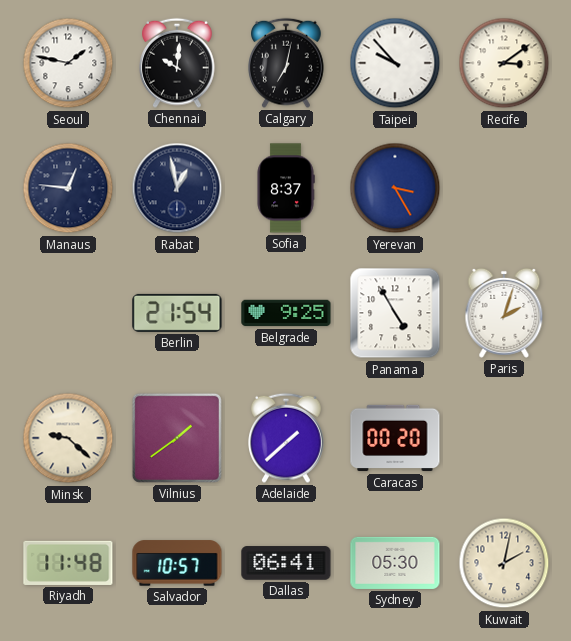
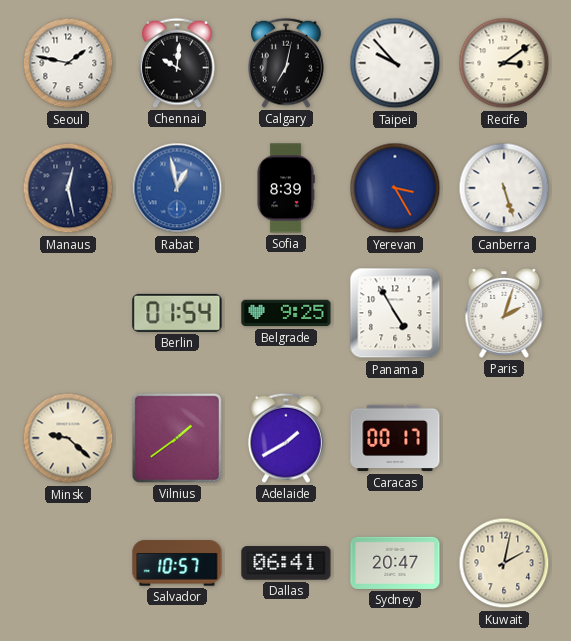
Manaus: 12:46 -> 12:28
Rabat dial: navy -> blue
Sofia: 8:37 -> 8:39
Canberra: none -> 5:27
Berlin: 21:54 -> 01:54
Adelaide: 1:38 -> 1:40
Caracas: 00:20 -> 00:17
Riyadh: 11:48 -> none
Sydney: 05:30 -> 20:47
